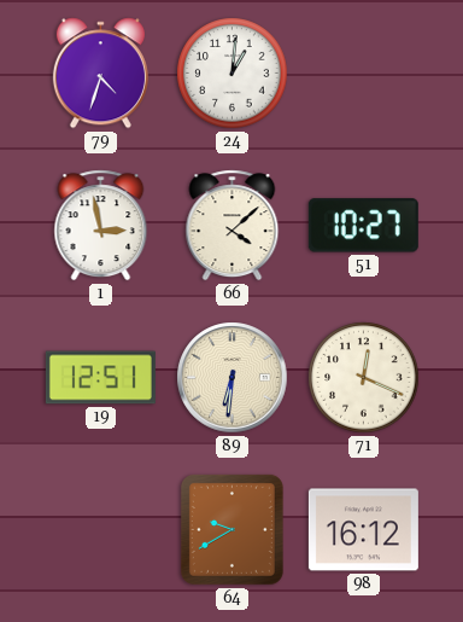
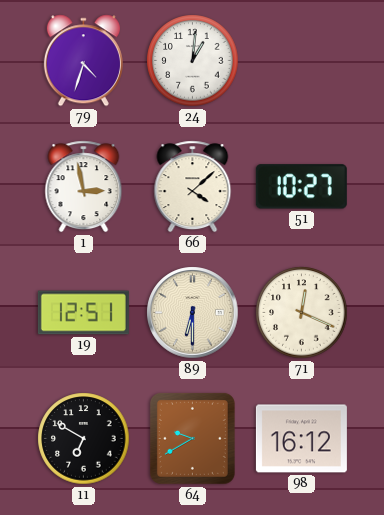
89: 6:31 -> 6:30
11: none -> 6:50
